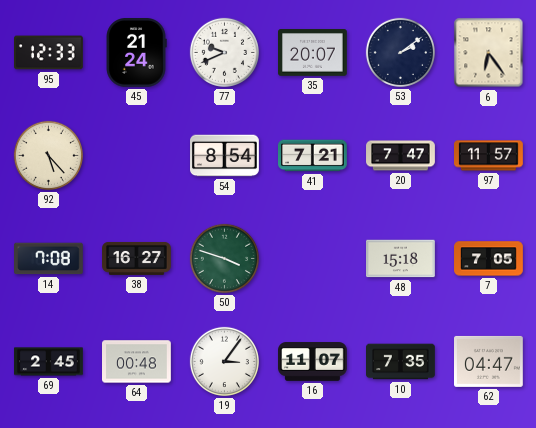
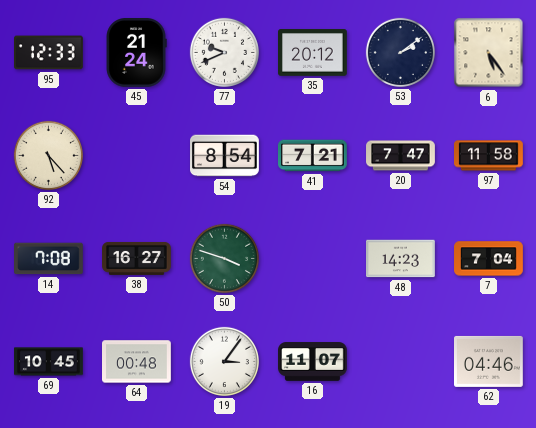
35: 20:07 -> 20:12
6: 6:24 -> 5:24
97: 11:57 -> 11:58
48: 15:18 -> 14:23
7: 7:05 -> 7:04
69: 2:45 -> 10:45
10: 7:35 -> none
62: 04:47 -> 04:46
